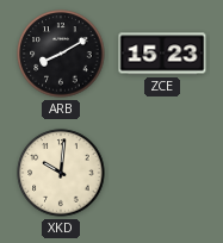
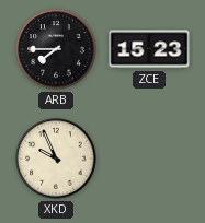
ARB: 8:10 -> 7:45
XKD: 10:01 -> 9:56
